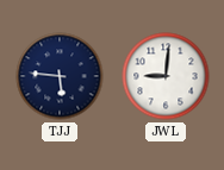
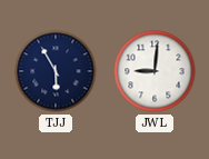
TJJ: 5:46 -> 5:55
